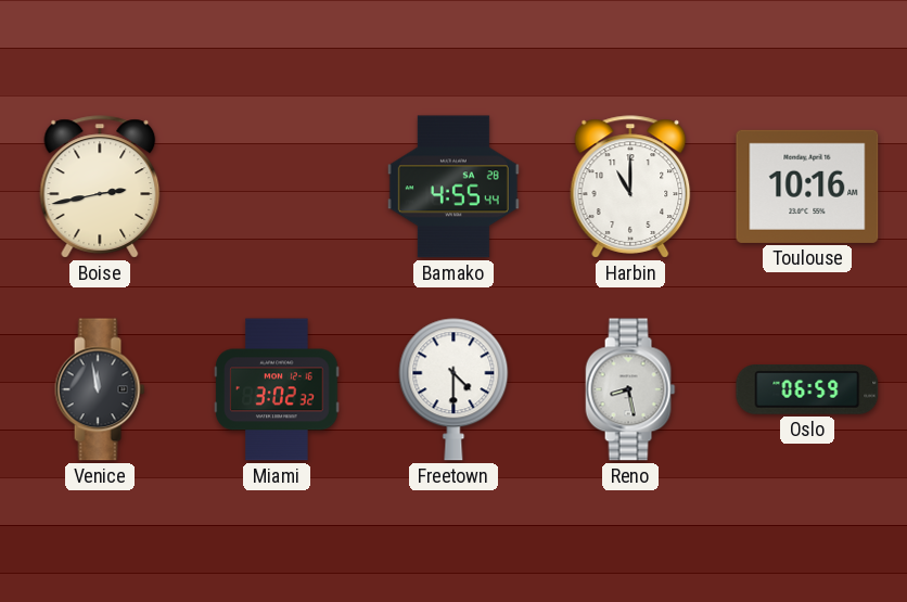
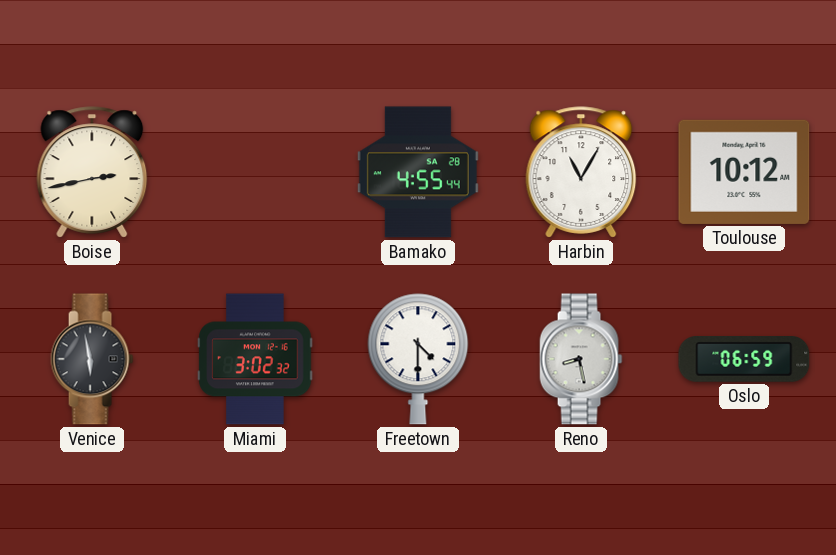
Harbin: 11:00 -> 11:05
Toulouse: 10:16 -> 10:12
Venice: 11:58 -> 5:58
